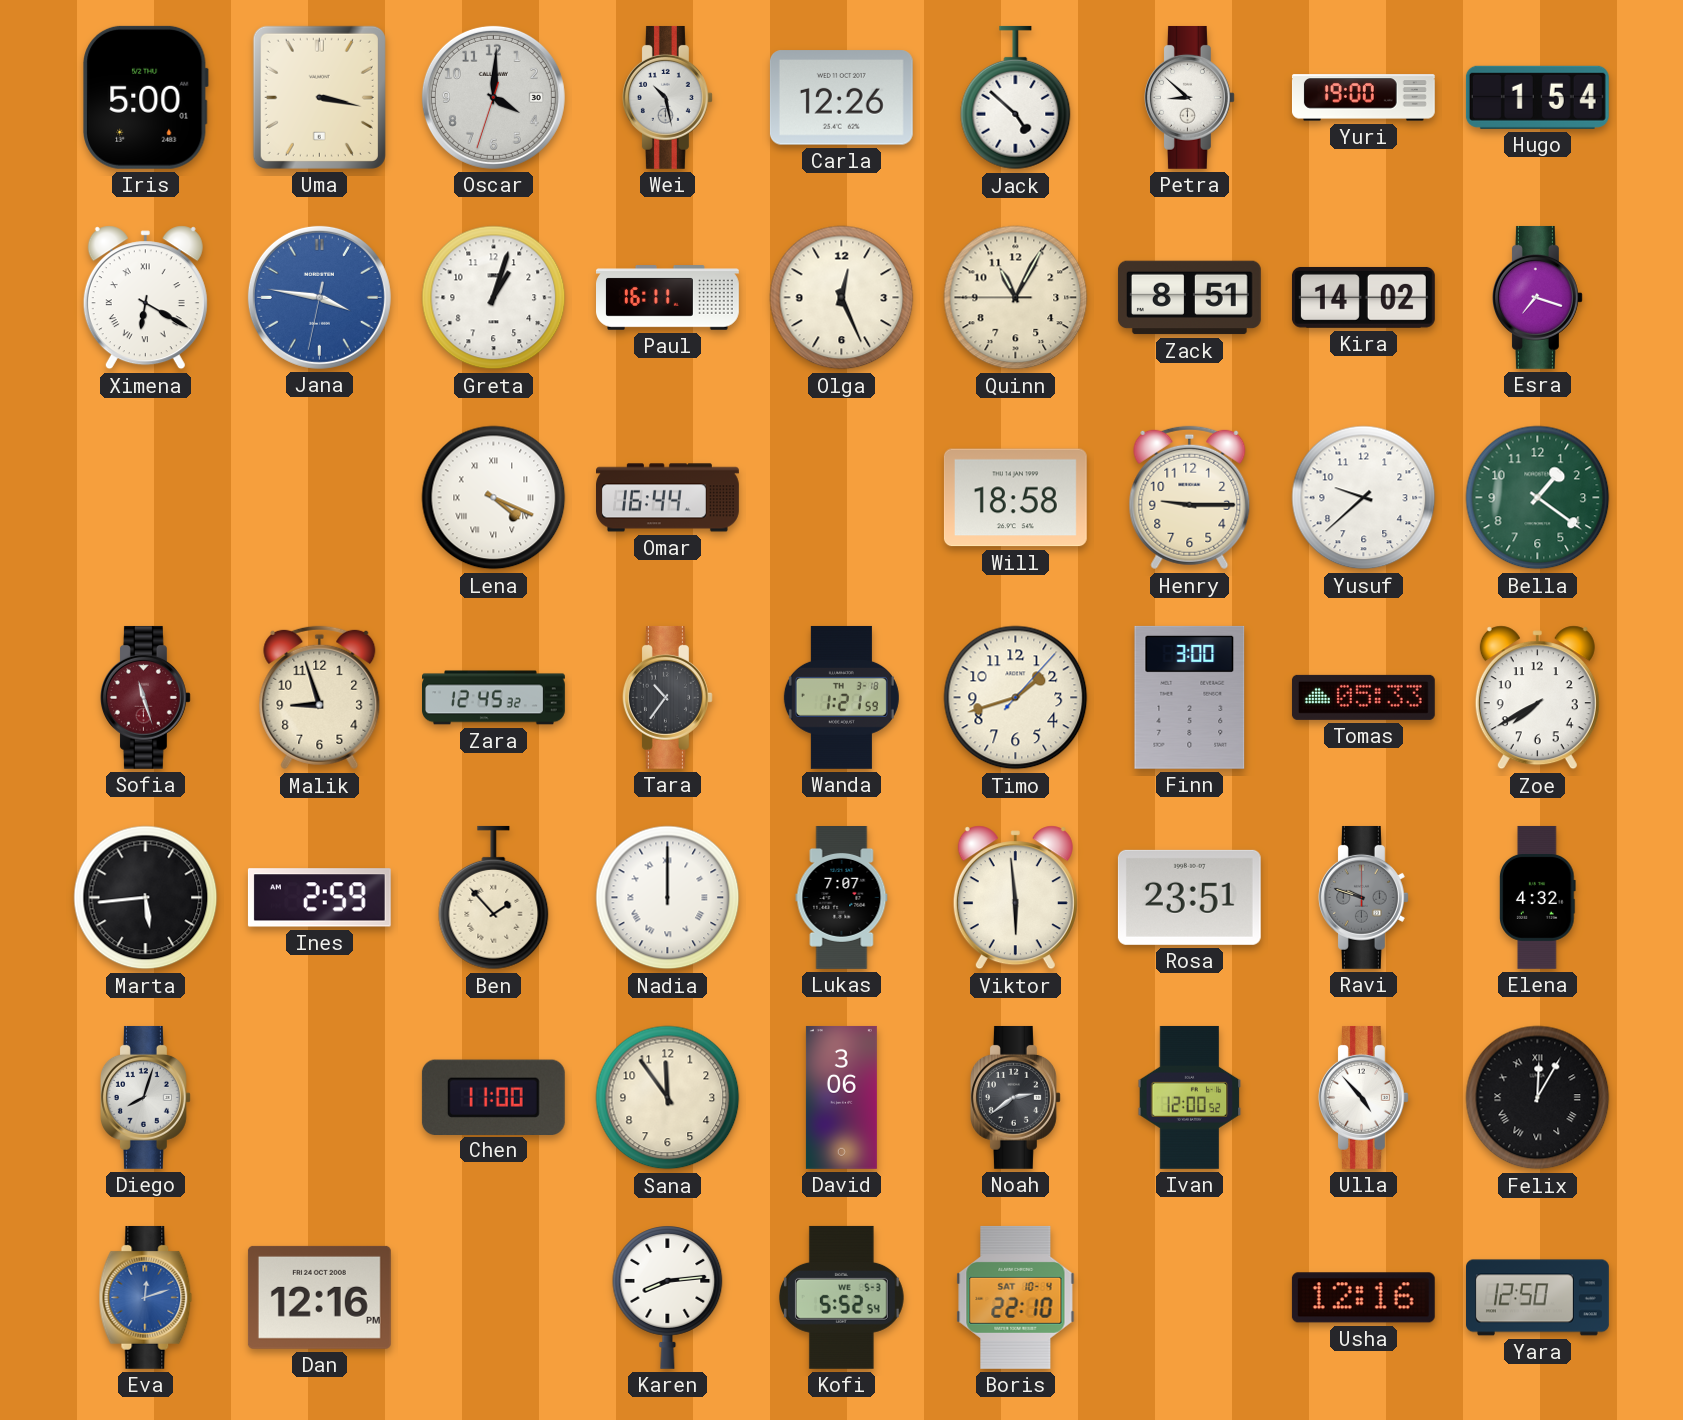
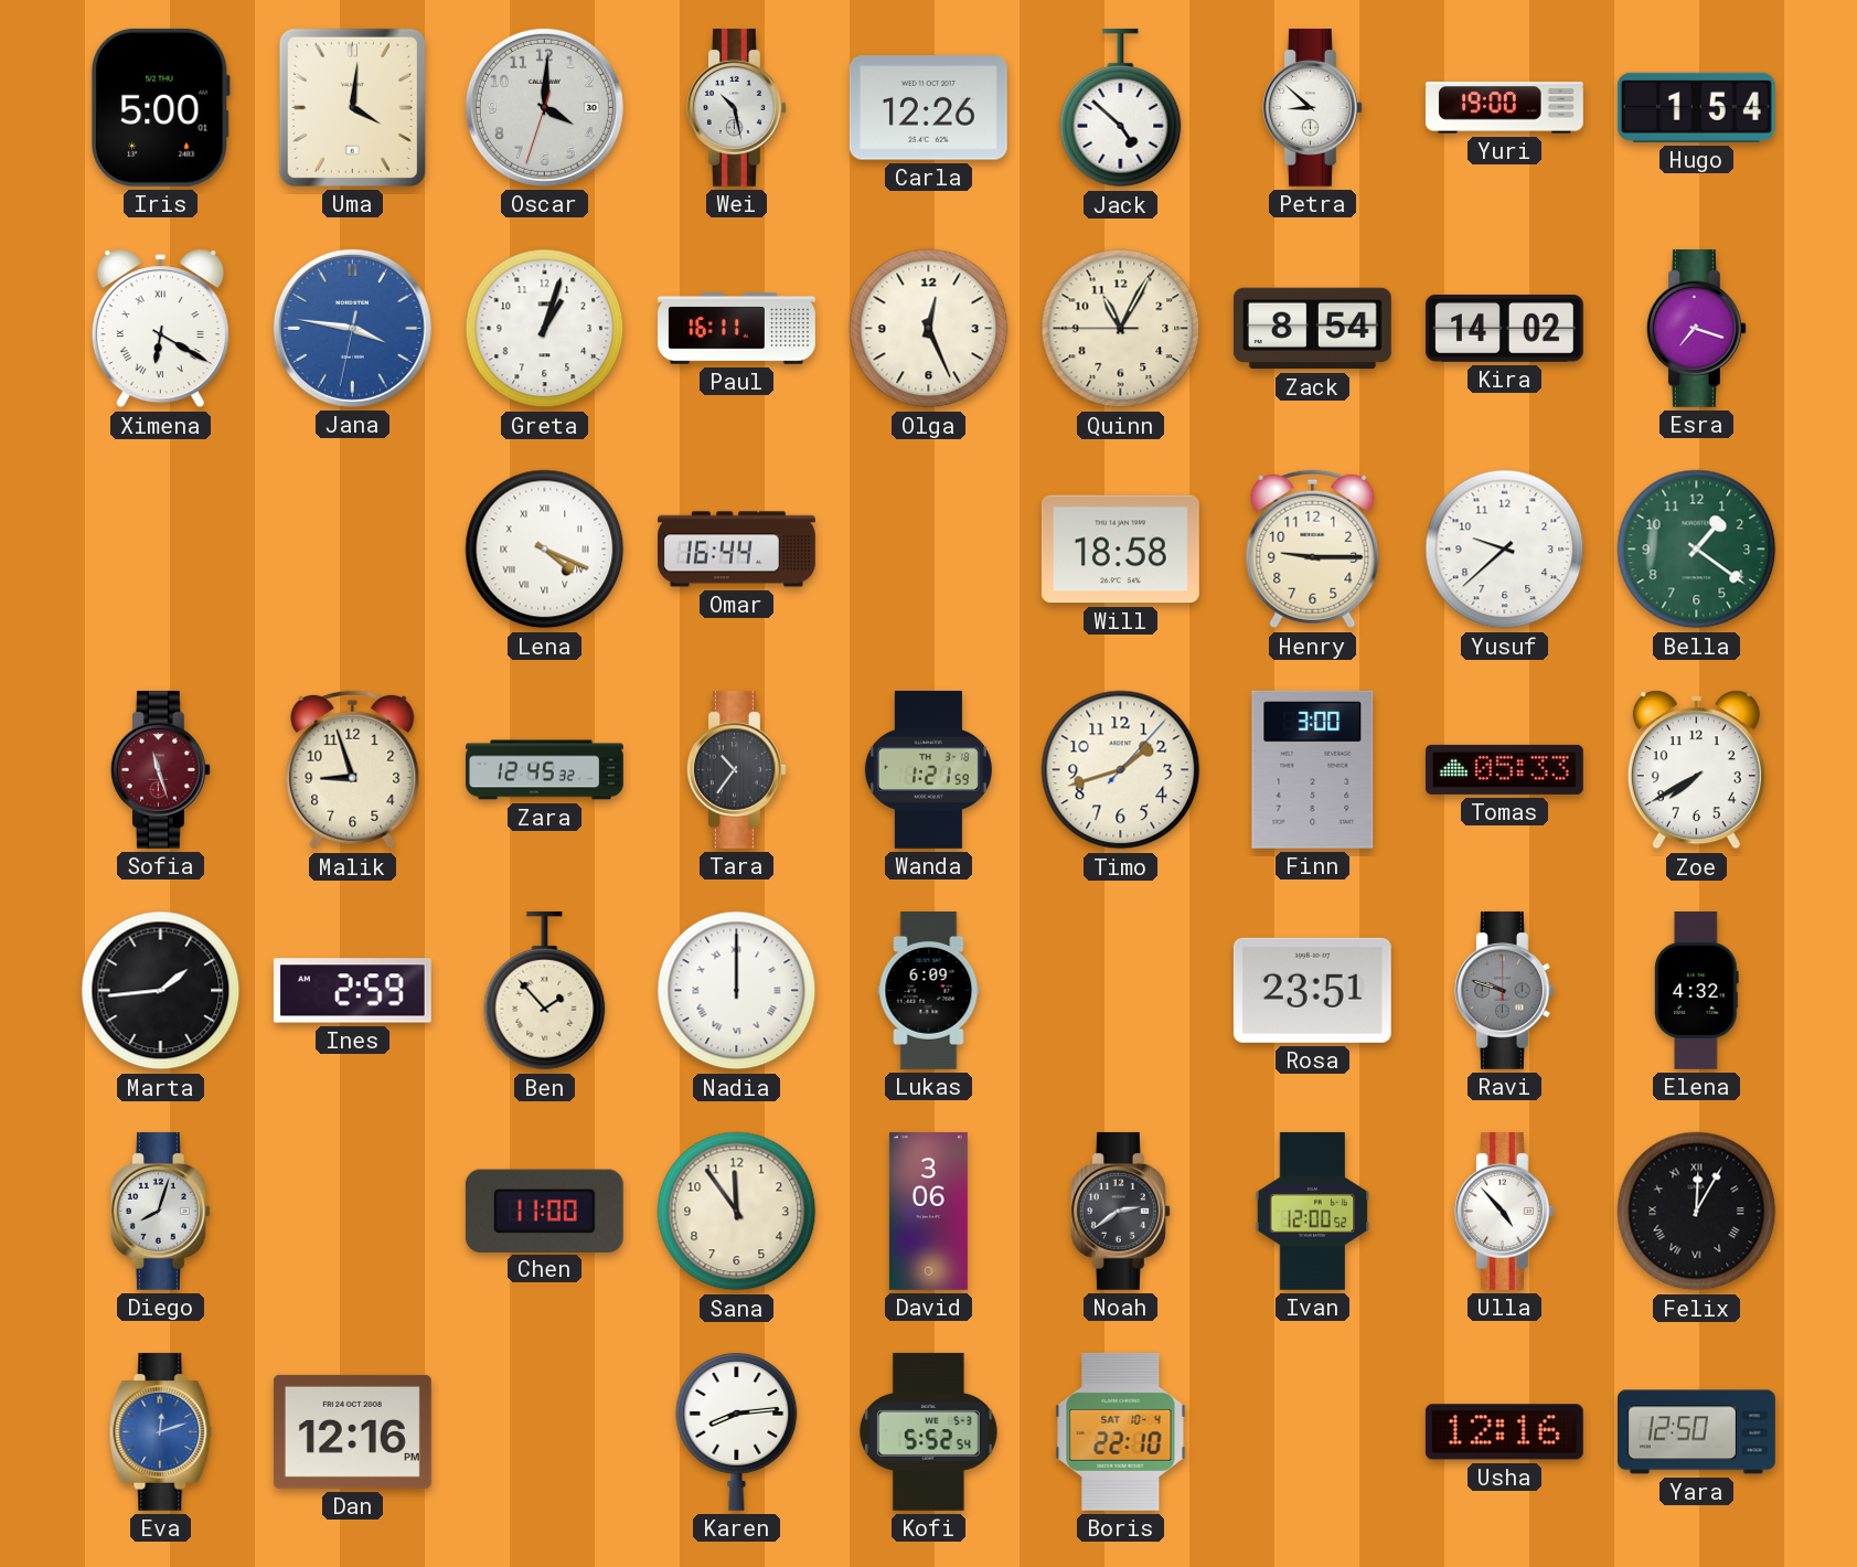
Uma: 3:17 -> 4:01
Zack: 8:51 -> 8:54
Marta: 5:44 -> 1:44
Lukas: 7:07 -> 6:09
Viktor: 5:59 -> none
